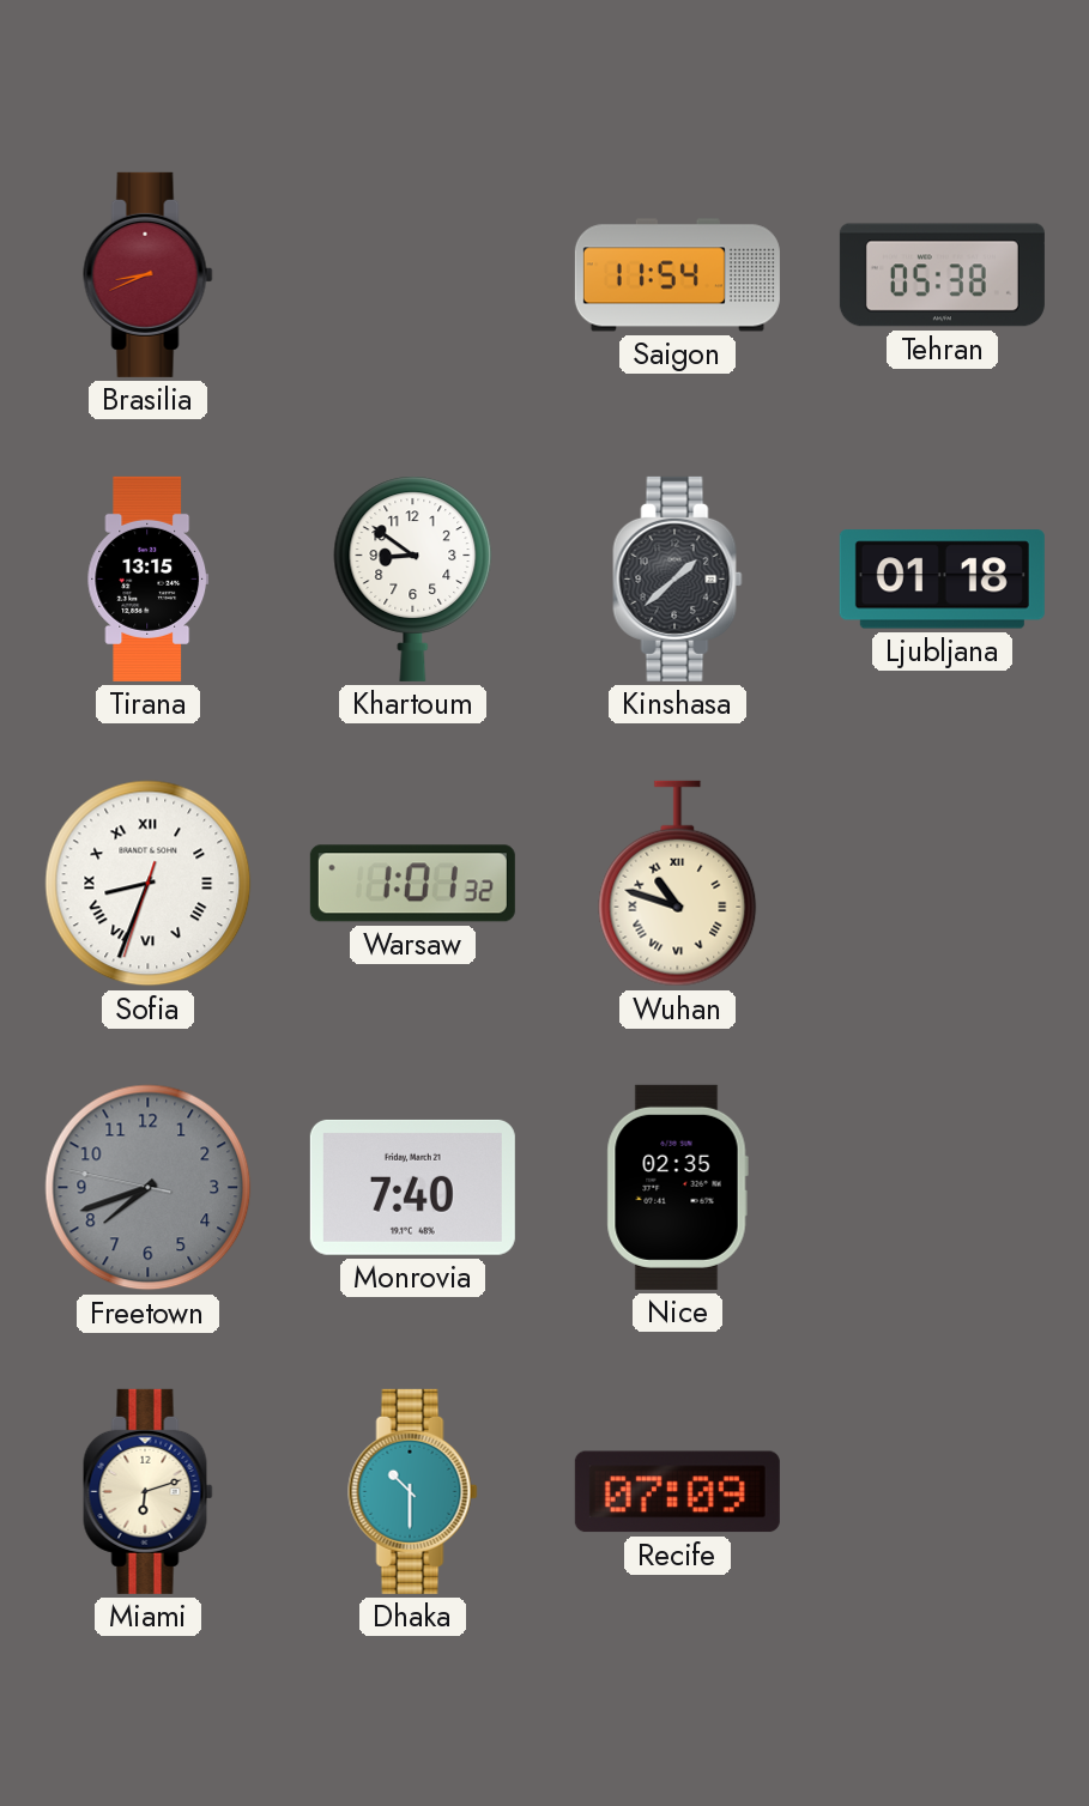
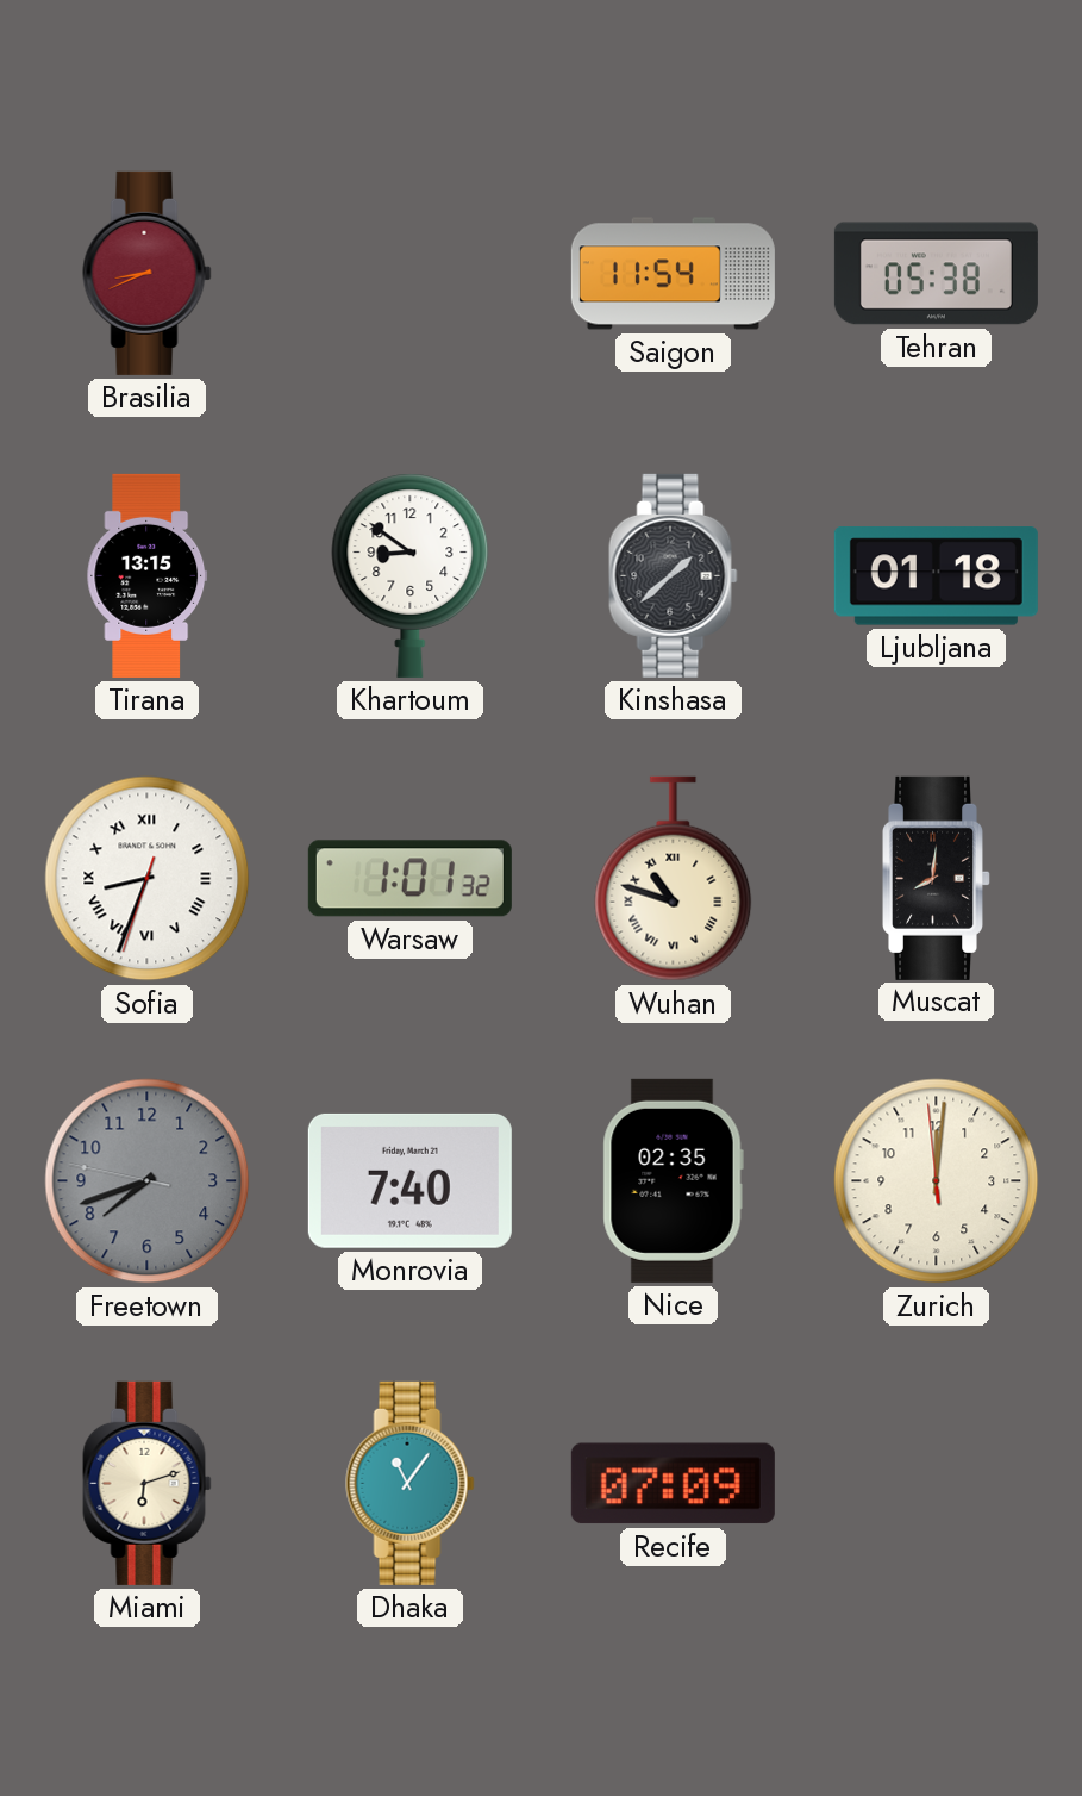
Muscat: none -> 8:01
Zurich: none -> 12:00
Dhaka: 10:30 -> 11:06
